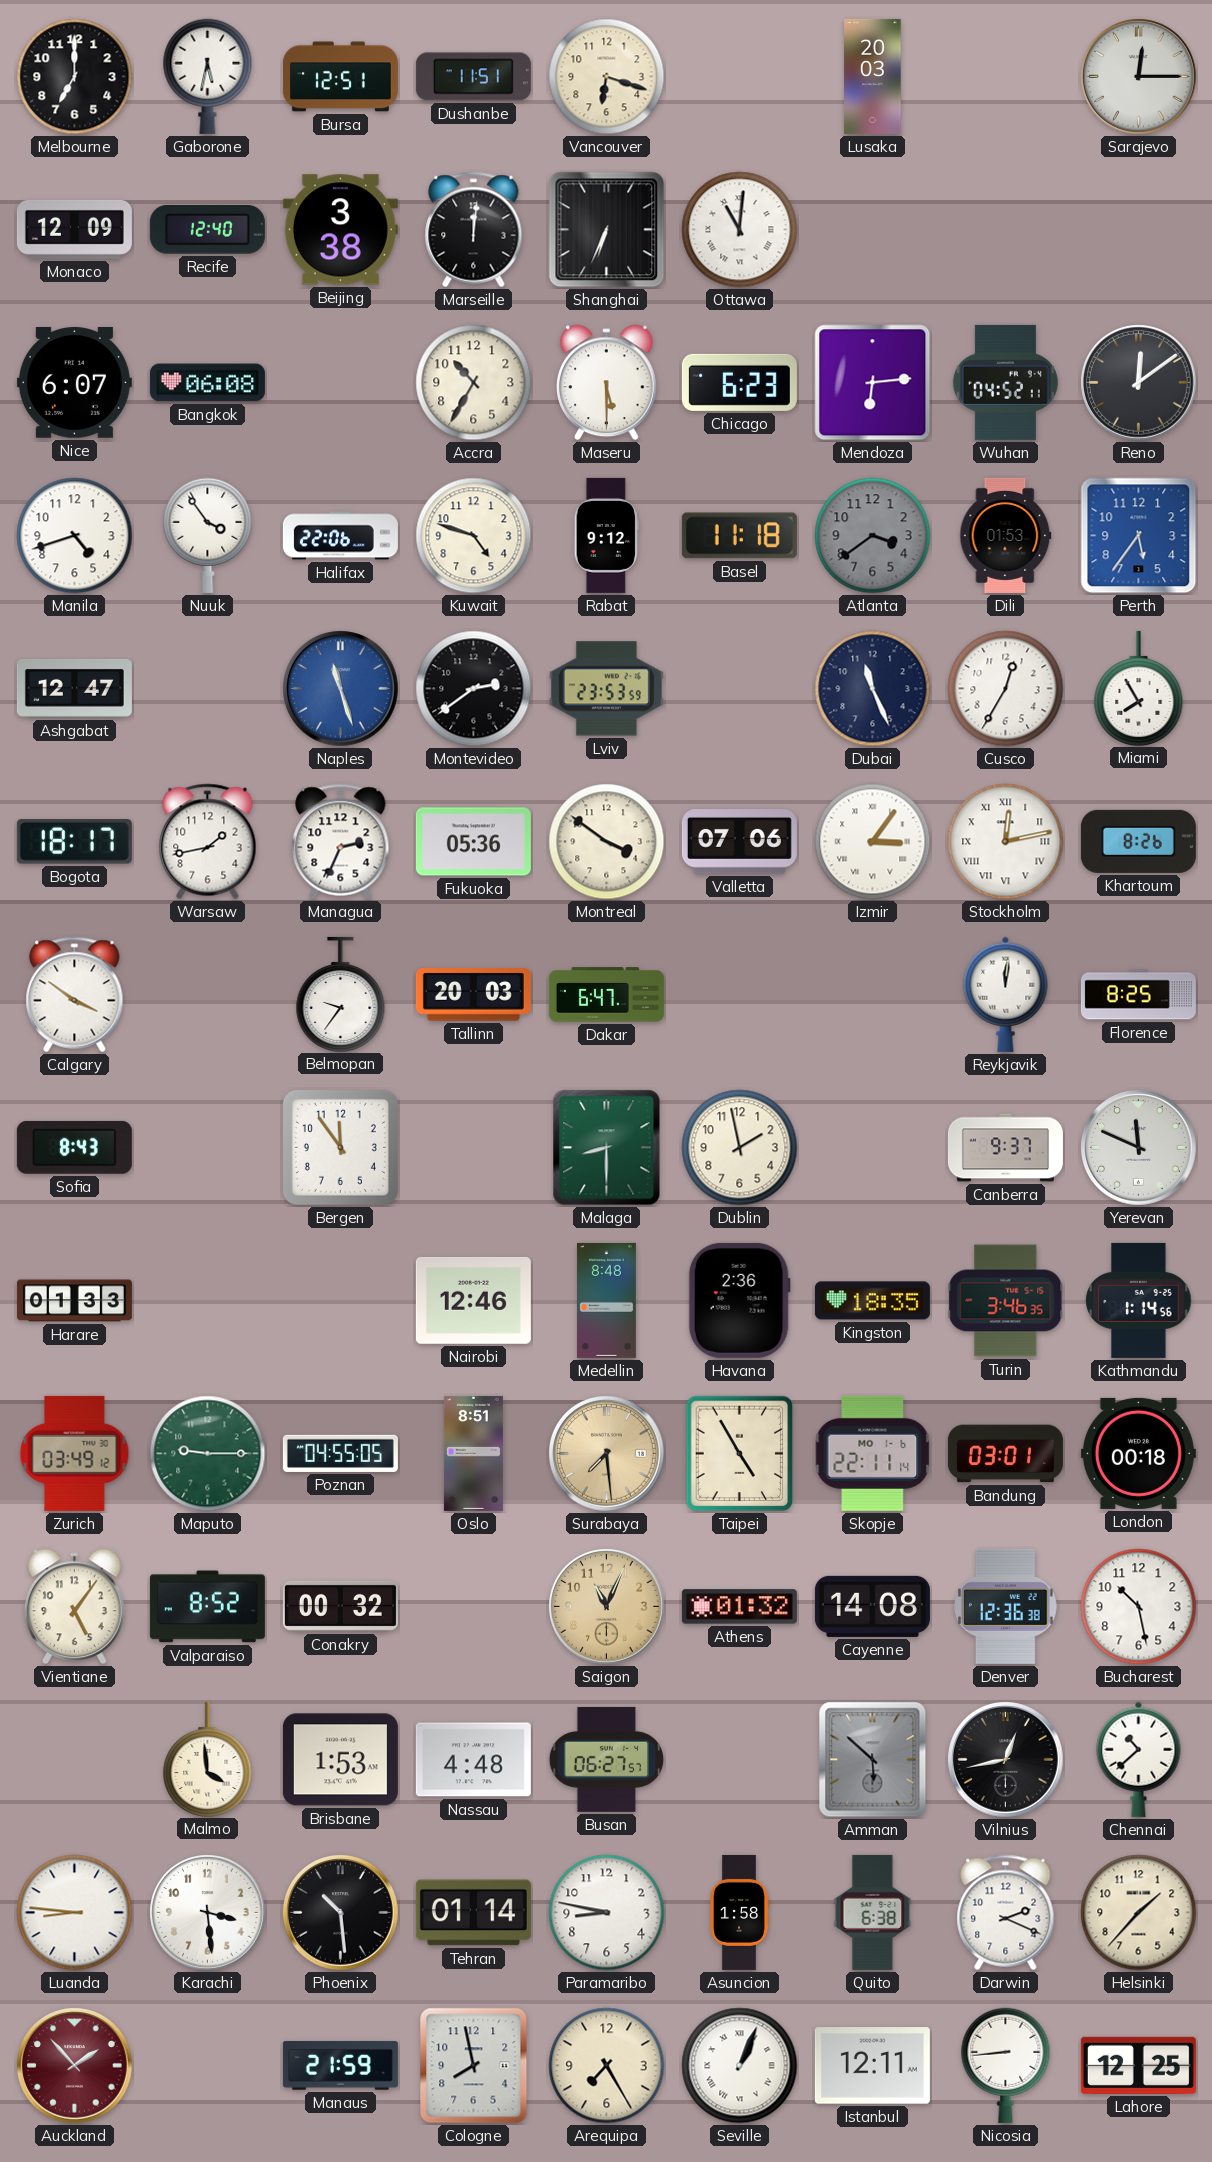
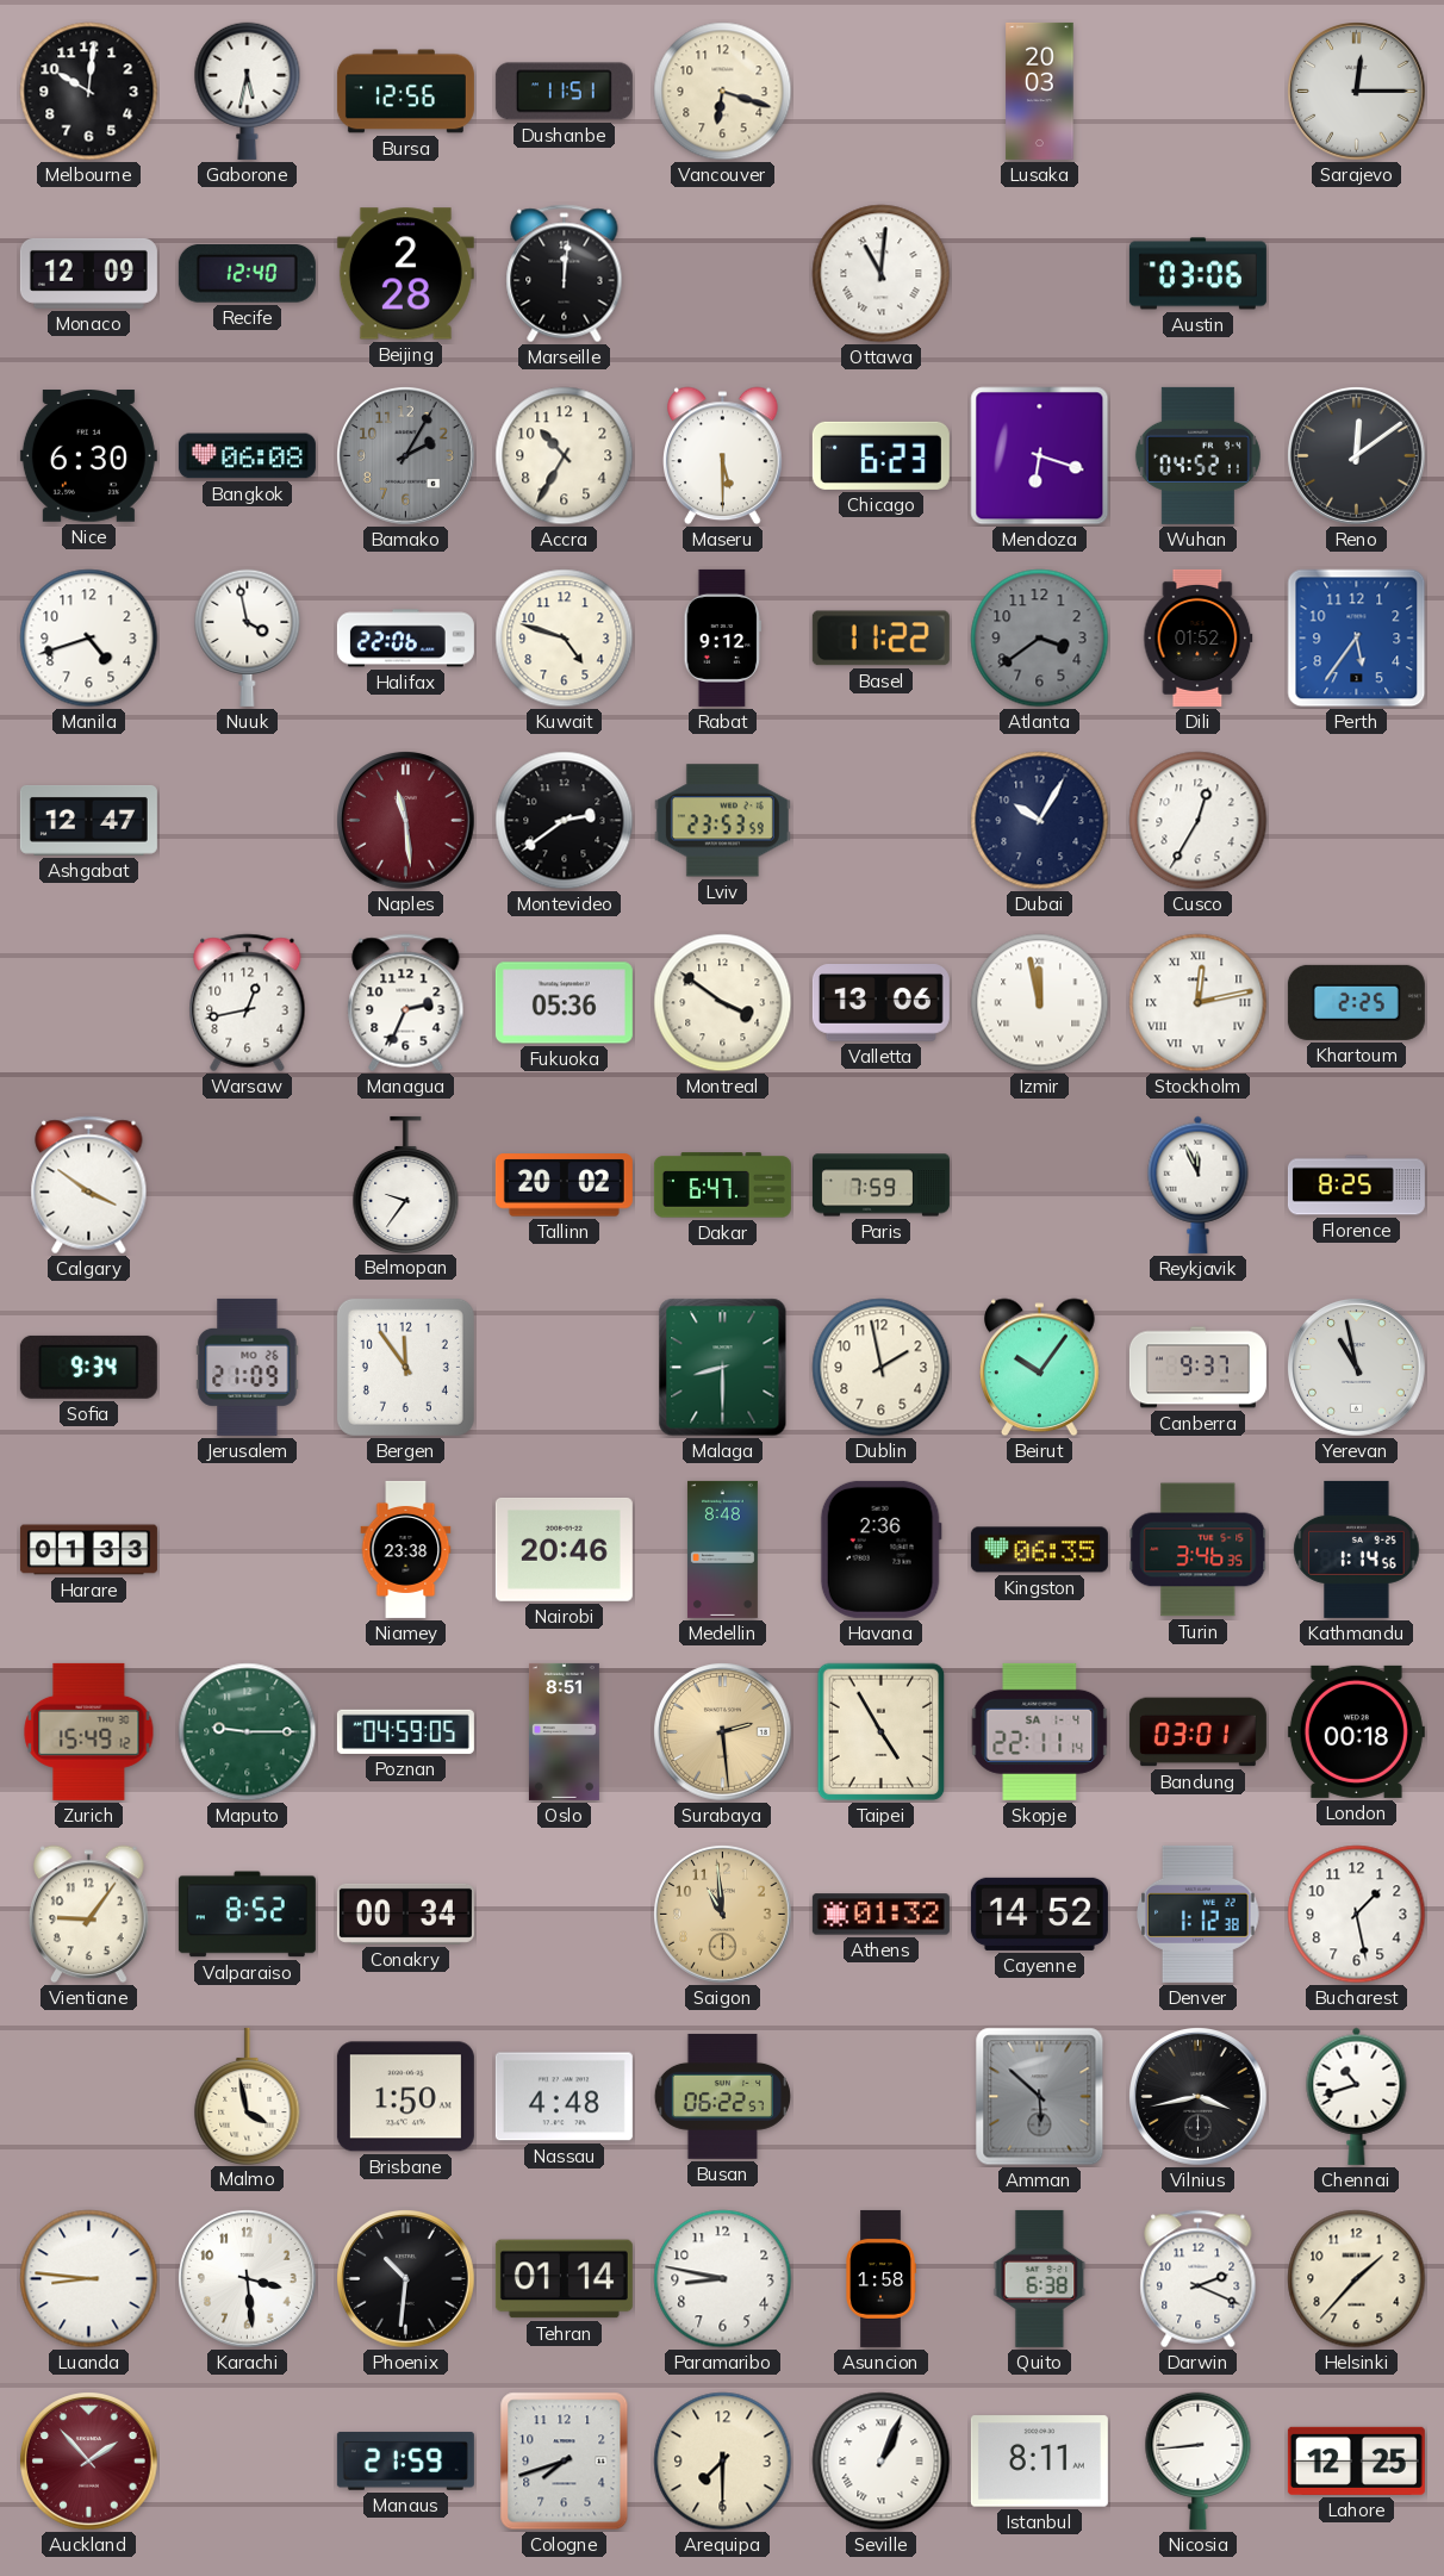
Melbourne: 7:00 -> 10:01
Bursa: 12:51 -> 12:56
Beijing: 3:38 -> 2:28
Shanghai: 6:34 -> none
Austin: none -> 03:06
Nice: 6:07 -> 6:30
Bamako: none -> 2:05
Mendoza: 6:14 -> 6:18
Nuuk: 3:54 -> 3:58
Basel: 11:18 -> 11:22
Dili: 01:53 -> 01:52
Naples: 11:27 -> 11:29
Naples dial: blue -> burgundy
Dubai: 11:26 -> 10:05
Miami: 7:55 -> none
Bogota: 18:17 -> none
Warsaw: 1:43 -> 12:43
Valletta: 07:06 -> 13:06
Izmir: 3:06 -> 11:58
Khartoum: 8:26 -> 2:25
Tallinn: 20:03 -> 20:02
Paris: none -> 7:59
Reykjavik: 12:01 -> 11:56
Sofia: 8:43 -> 9:34
Jerusalem: none -> 21:09
Beirut: none -> 10:06
Yerevan: 11:49 -> 10:58
Niamey: none -> 23:38
Nairobi: 12:46 -> 20:46
Kingston: 18:35 -> 06:35
Zurich: 03:49 -> 15:49
Poznan: 04:55 -> 04:59
Surabaya: 7:29 -> 2:29
Skopje date: MO 1-6 -> SA 1-4
Vientiane: 5:06 -> 9:06
Conakry: 00:32 -> 00:34
Saigon: 11:04 -> 10:59
Cayenne: 14:08 -> 14:52
Denver: 12:36 -> 1:12
Bucharest: 10:28 -> 1:28
Malmo: 3:59 -> 3:58
Brisbane: 1:53 -> 1:50
Busan: 06:27 -> 06:22
Vilnius: 12:43 -> 3:43
Chennai: 10:38 -> 10:42
Phoenix: 10:29 -> 10:31
Cologne: 7:58 -> 7:42
Arequipa: 7:25 -> 7:30
Istanbul: 12:11 -> 8:11
